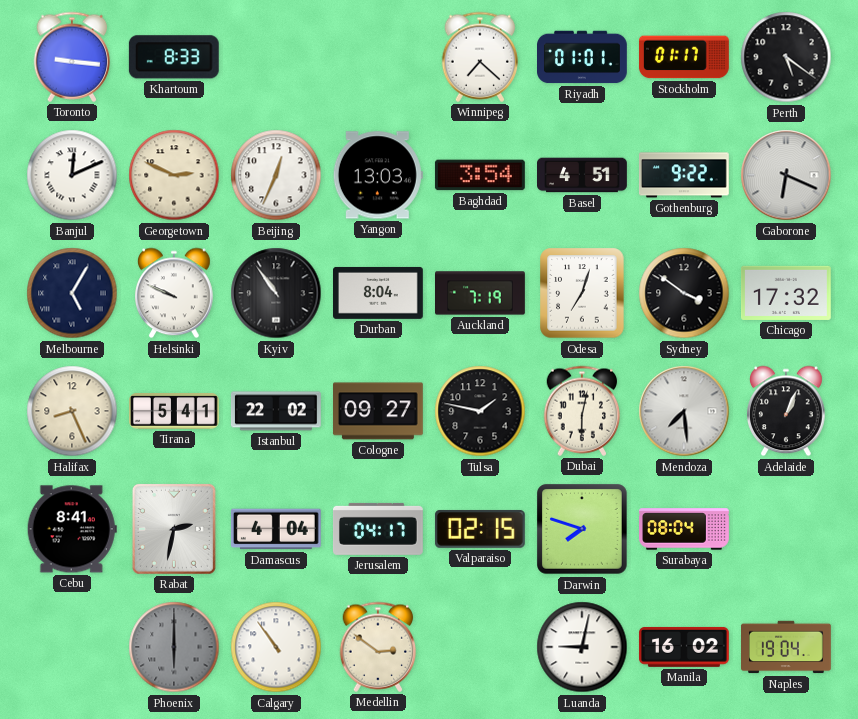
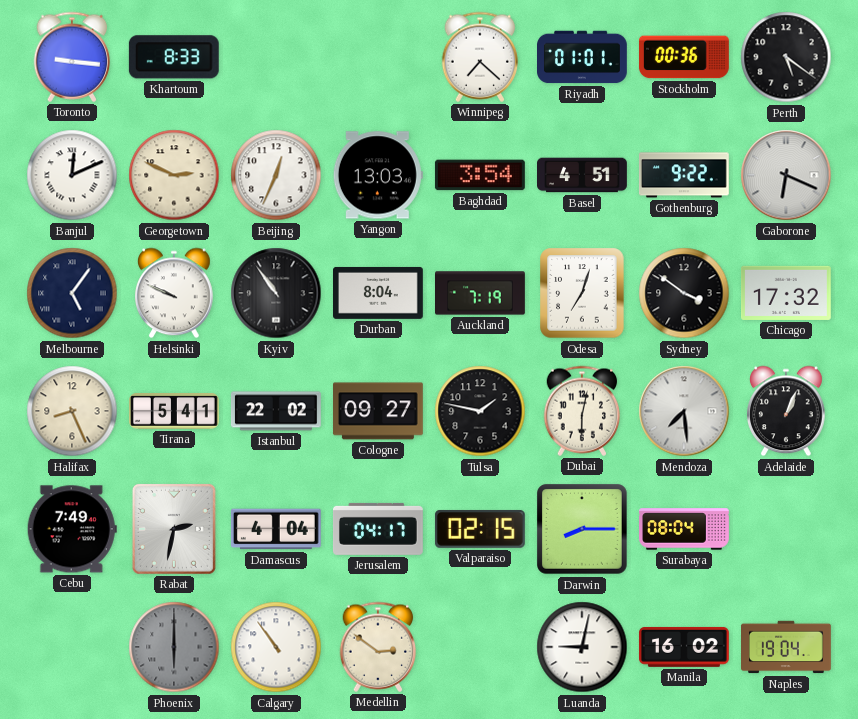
Stockholm: 01:17 -> 00:36
Melbourne: 5:05 -> 5:06
Cebu: 8:41 -> 7:49
Darwin: 7:48 -> 8:15
